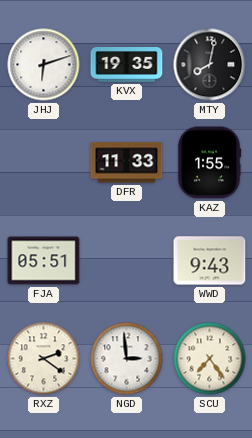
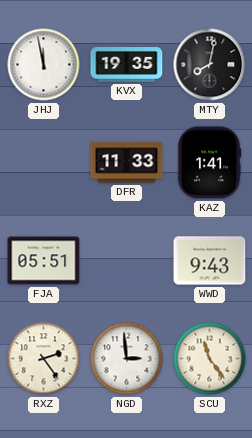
JHJ: 6:12 -> 11:58
KAZ: 1:55 -> 1:41
RXZ: 2:21 -> 2:24
SCU: 7:24 -> 11:24
